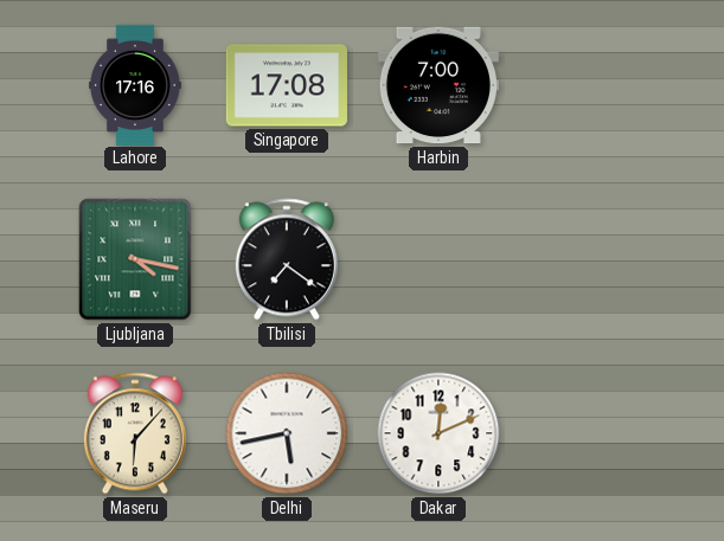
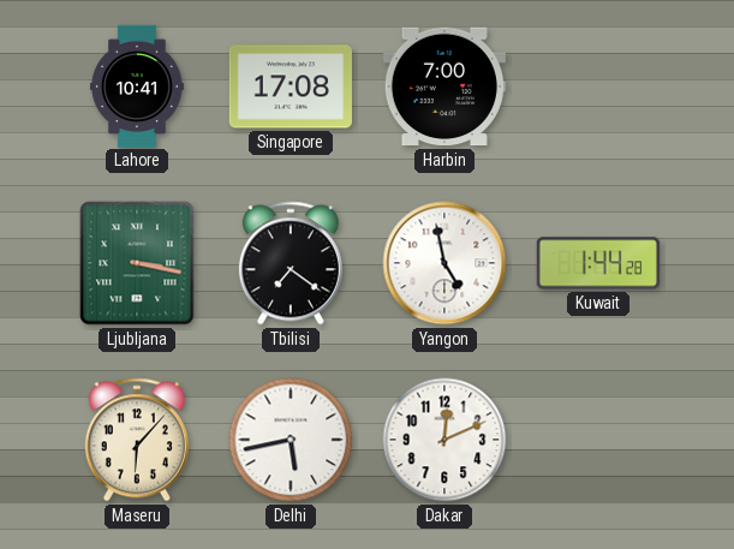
Lahore: 17:16 -> 10:41
Ljubljana: 4:17 -> 3:17
Yangon: none -> 4:58
Kuwait: none -> 1:44
